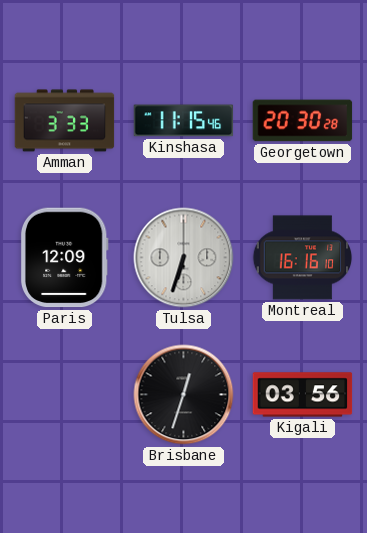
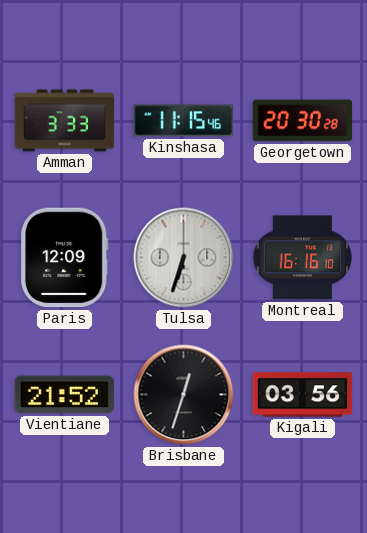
Vientiane: none -> 21:52
